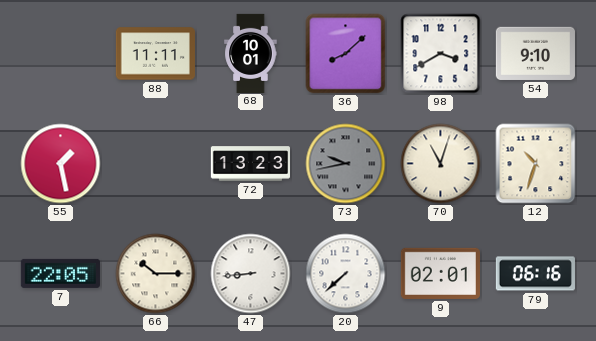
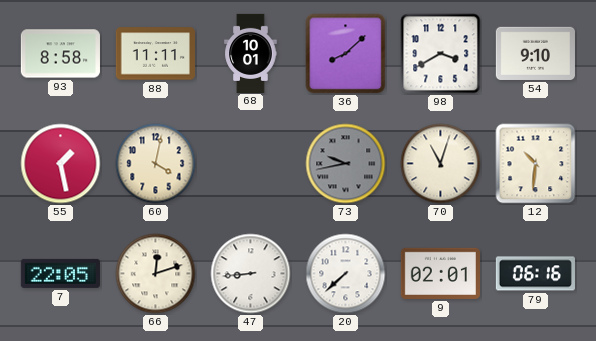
93: none -> 8:58
60: none -> 4:02
72: 13:23 -> none
12: 10:33 -> 10:31
66: 10:15 -> 12:12
